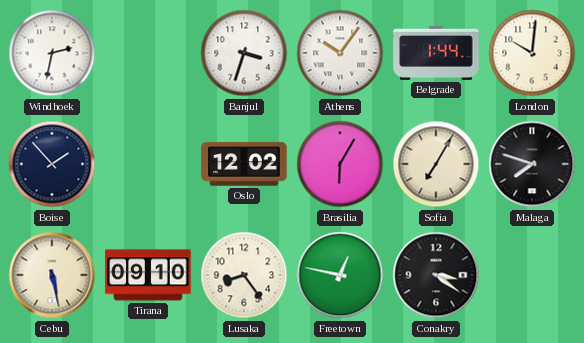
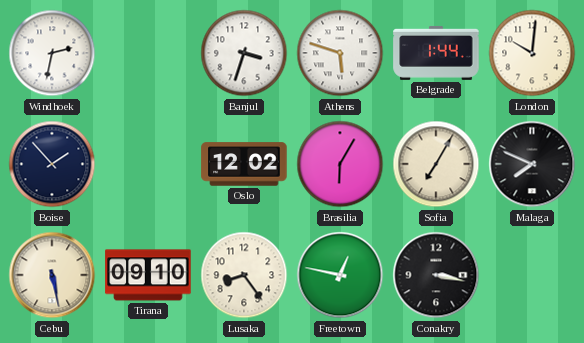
Athens: 10:06 -> 5:48
Malaga: 7:48 -> 7:49
Conakry: 3:21 -> 3:17
